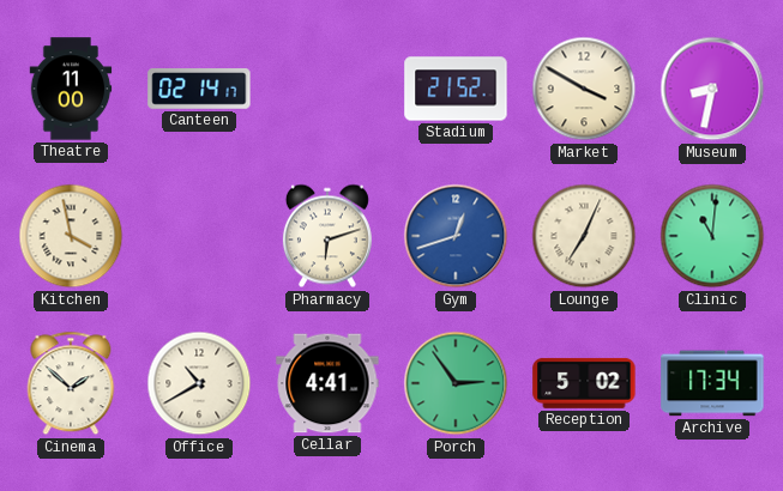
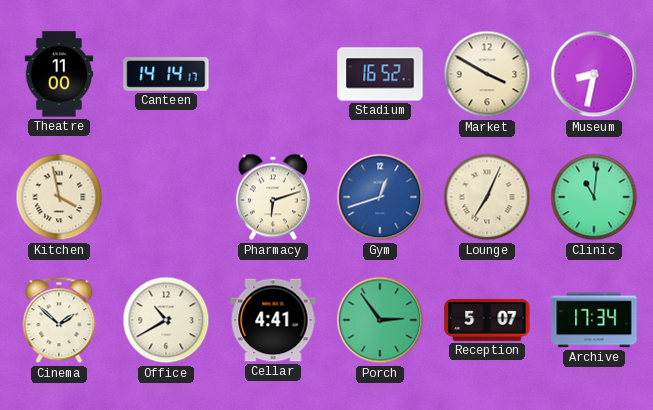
Canteen: 02:14 -> 14:14
Stadium: 21:52 -> 16:52
Reception: 5:02 -> 5:07
